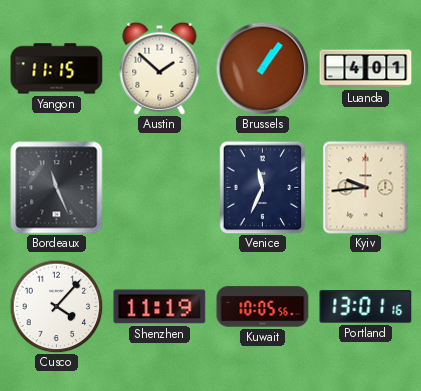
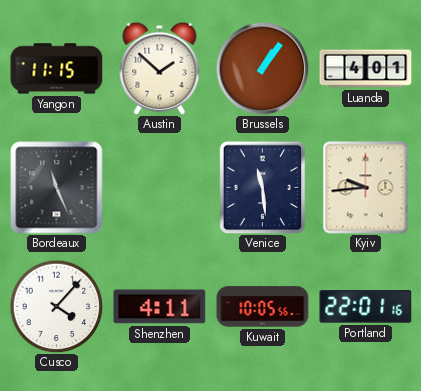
Venice: 11:34 -> 11:29
Shenzhen: 11:19 -> 4:11
Portland: 13:01 -> 22:01
